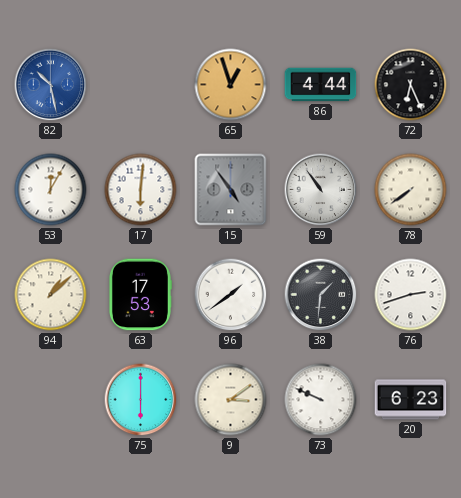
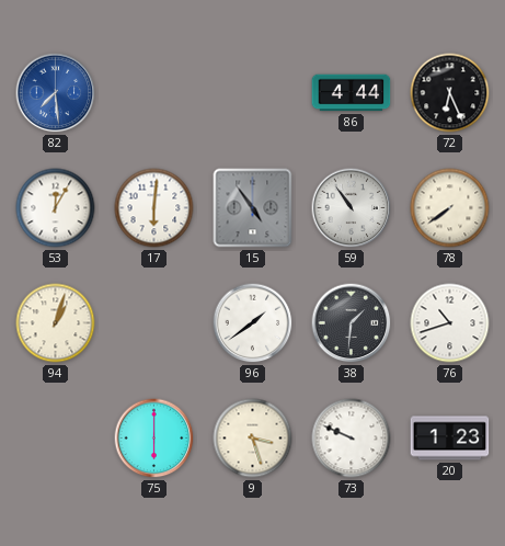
82: 10:28 -> 7:29
65: 12:57 -> none
94: 1:08 -> 1:03
63: 17:53 -> none
76: 2:42 -> 10:42
9: 3:09 -> 3:27
20: 6:23 -> 1:23
